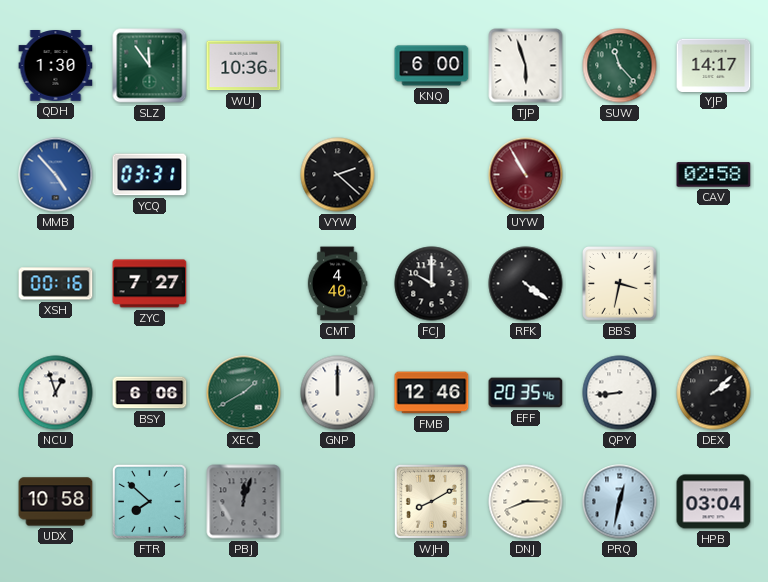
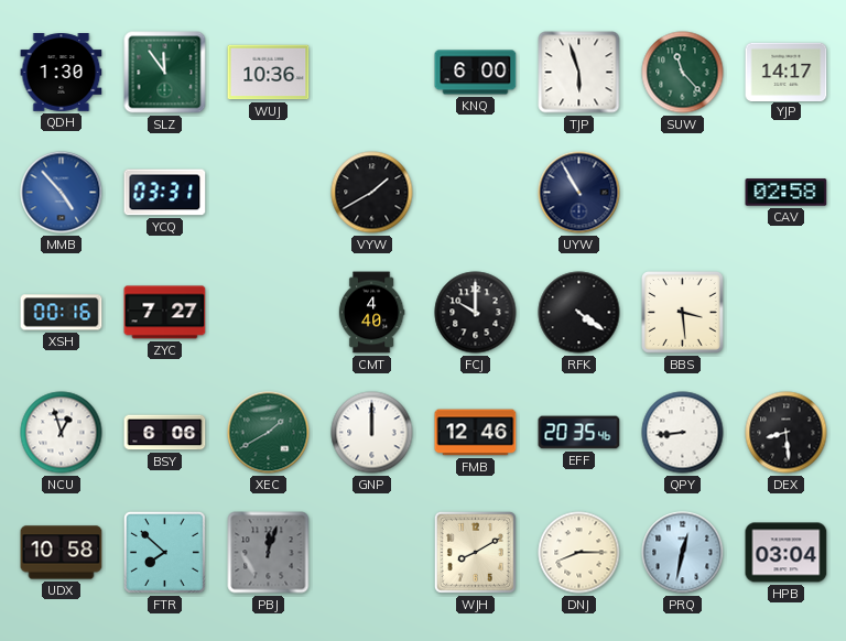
VYW: 2:22 -> 1:40
UYW dial: burgundy -> navy
BBS: 3:32 -> 3:29
DEX: 2:08 -> 8:29
